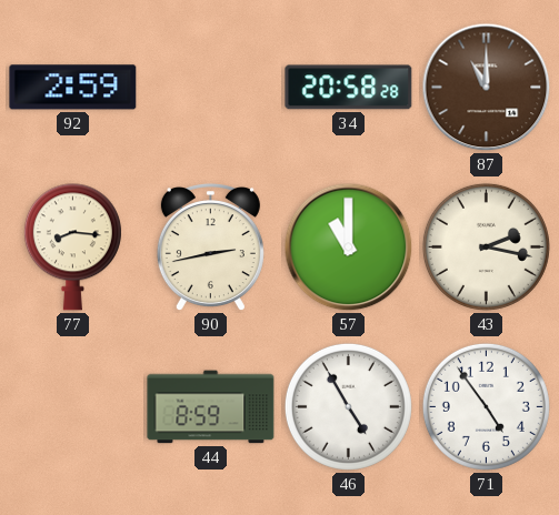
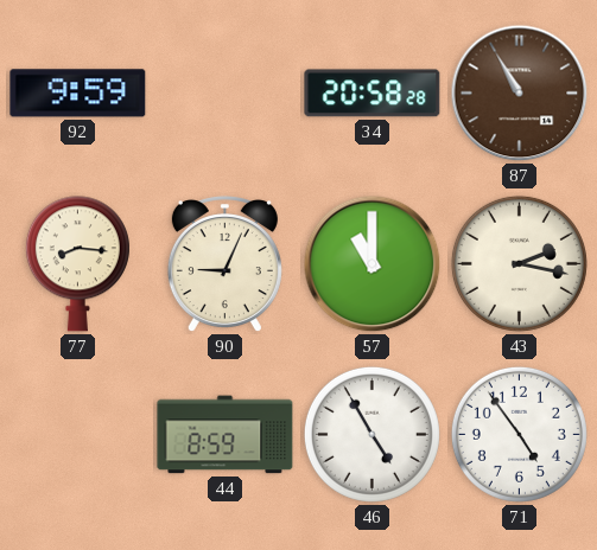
92: 2:59 -> 9:59
87: 11:00 -> 10:55
90: 2:43 -> 9:04
